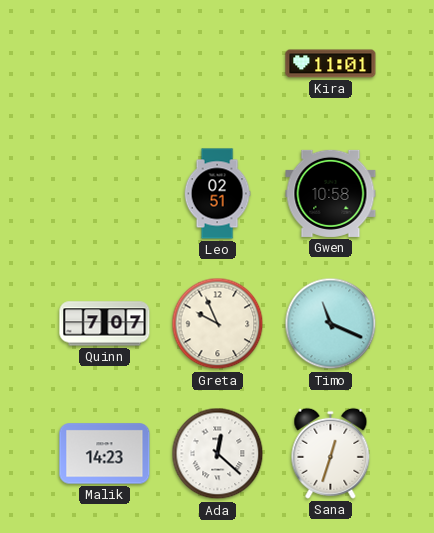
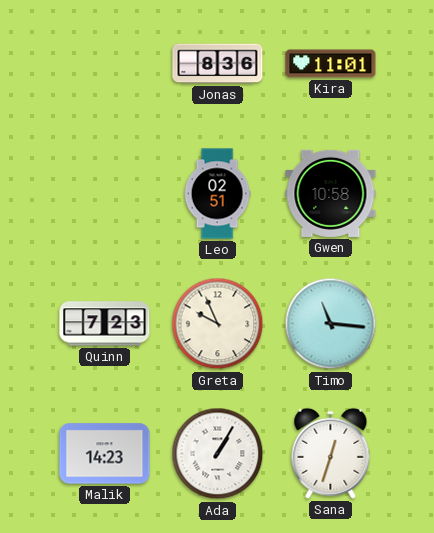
Jonas: none -> 8:36
Quinn: 7:07 -> 7:23
Timo: 11:19 -> 11:16
Ada: 12:22 -> 1:05
